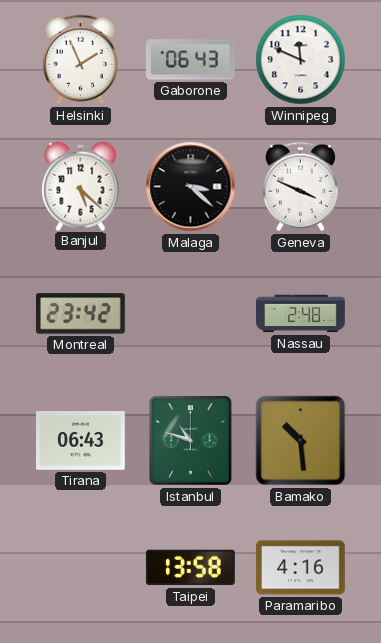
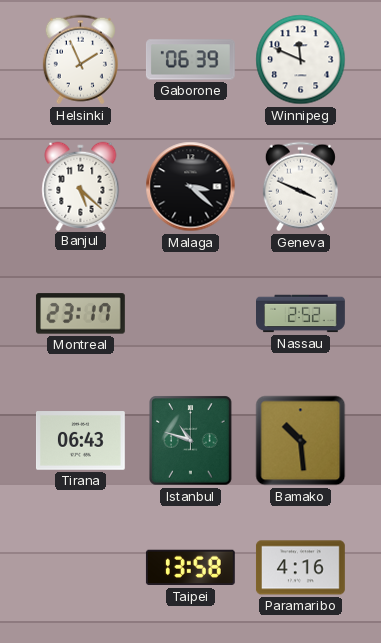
Gaborone: 06:43 -> 06:39
Montreal: 23:42 -> 23:17
Nassau: 2:48 -> 2:52
